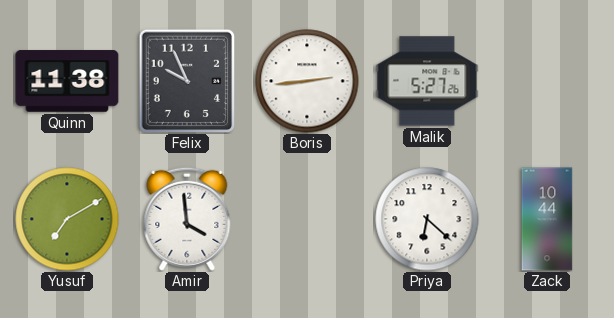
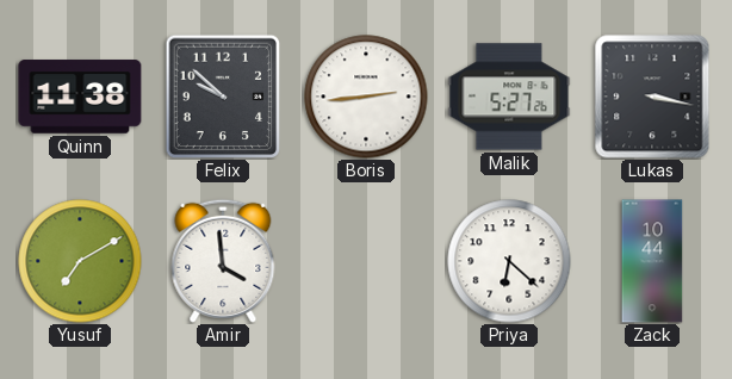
Felix: 9:56 -> 9:52
Lukas: none -> 3:17
